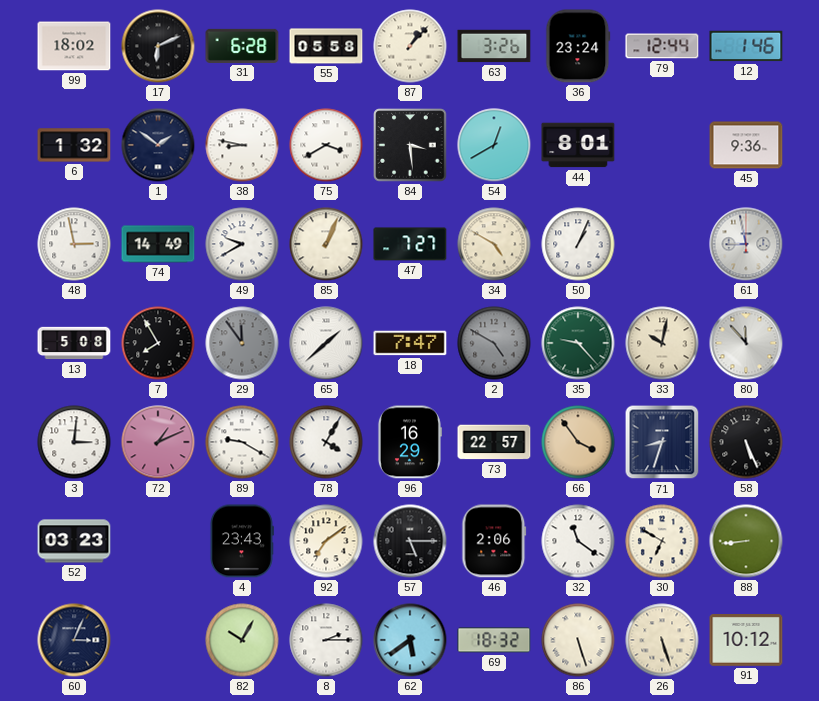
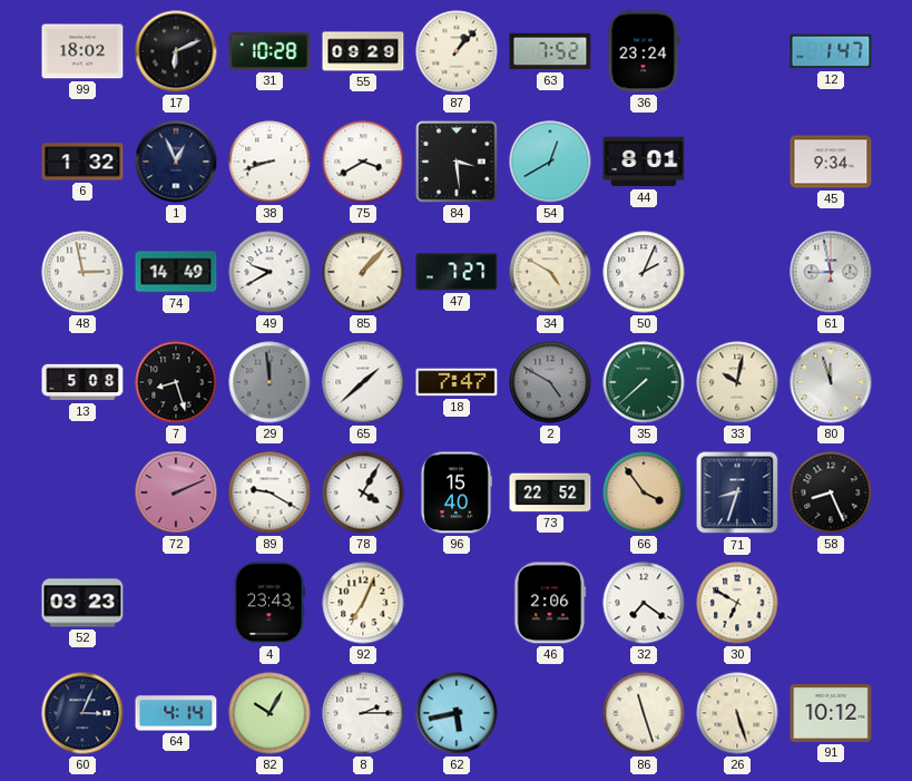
31: 6:28 -> 10:28
55: 05:58 -> 09:29
63: 3:26 -> 7:52
79: 12:44 -> none
12: 1:46 -> 1:47
1: 1:51 -> 12:56
38: 8:47 -> 8:42
45: 9:36 -> 9:34
85: 1:04 -> 1:07
50: 1:04 -> 2:04
7: 7:55 -> 8:27
29: 11:54 -> 11:59
35: 9:23 -> 7:38
80: 11:53 -> 11:57
3: 3:01 -> none
72: 1:11 -> 2:11
96: 16:29 -> 15:40
73: 22:57 -> 22:52
58: 5:26 -> 8:26
92: 7:09 -> 7:04
57: 5:15 -> none
32: 11:21 -> 7:21
88: 8:44 -> none
64: none -> 4:14
62: 5:39 -> 5:43
69: 18:32 -> none
86: 5:27 -> 11:27
